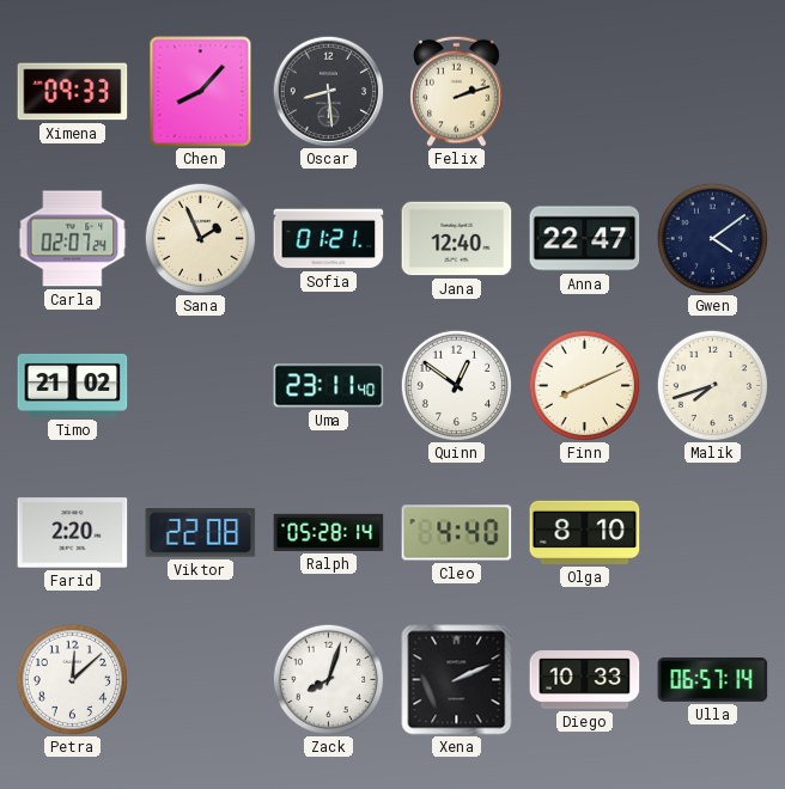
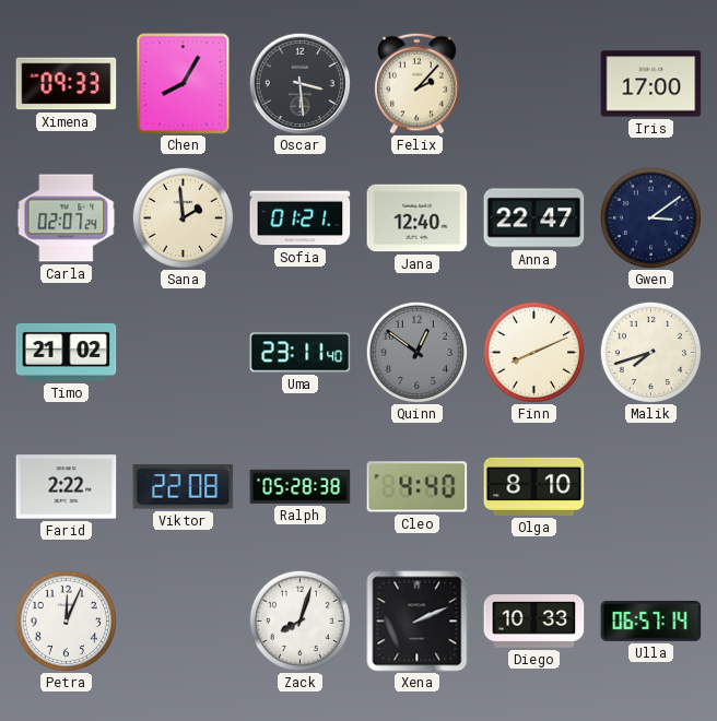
Chen: 8:07 -> 8:05
Oscar: 8:29 -> 3:29
Felix: 2:12 -> 2:07
Iris: none -> 17:00
Sana: 1:56 -> 1:59
Gwen: 4:09 -> 3:09
Quinn dial: white -> grey
Farid: 2:20 -> 2:22
Ralph: 05:28:14 -> 05:28:38
Petra: 12:08 -> 12:04
